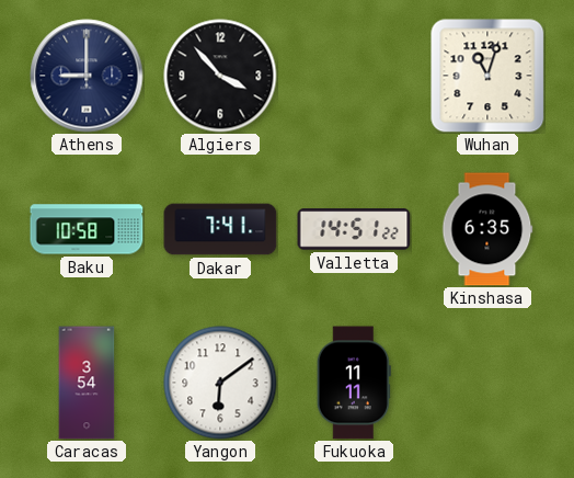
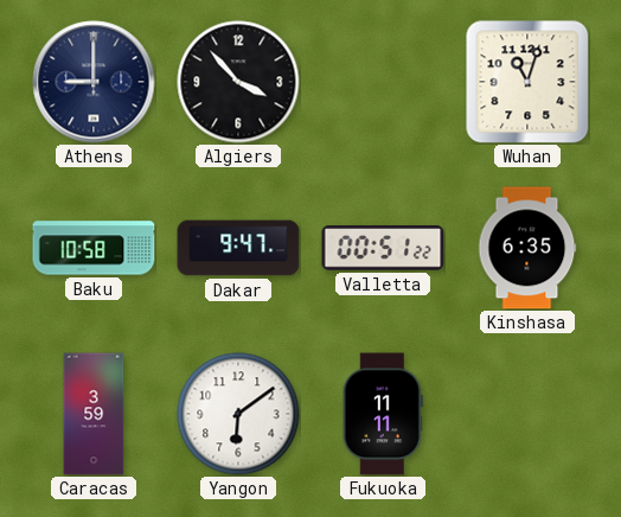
Dakar: 7:41 -> 9:47
Valletta: 14:51 -> 00:51
Caracas: 3:54 -> 3:59
